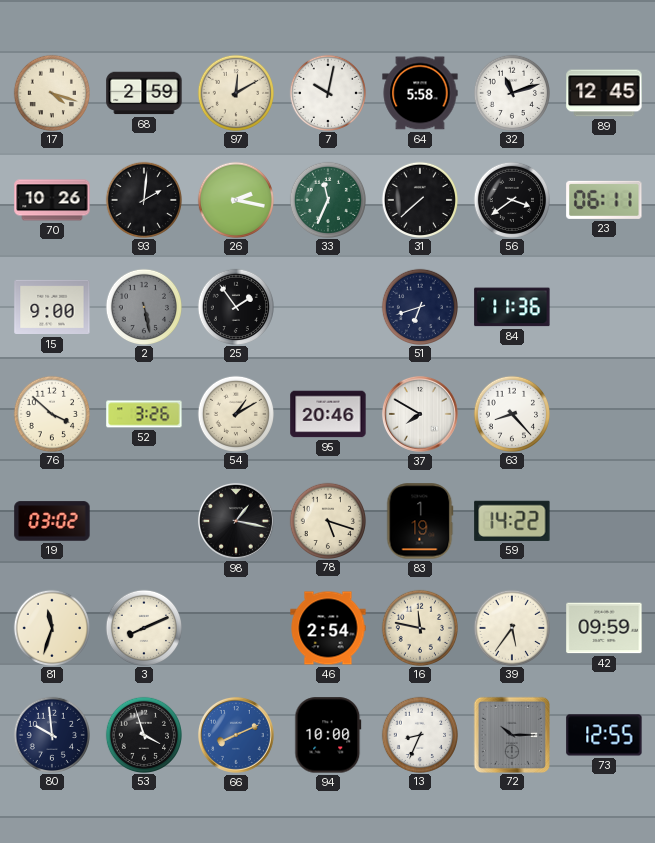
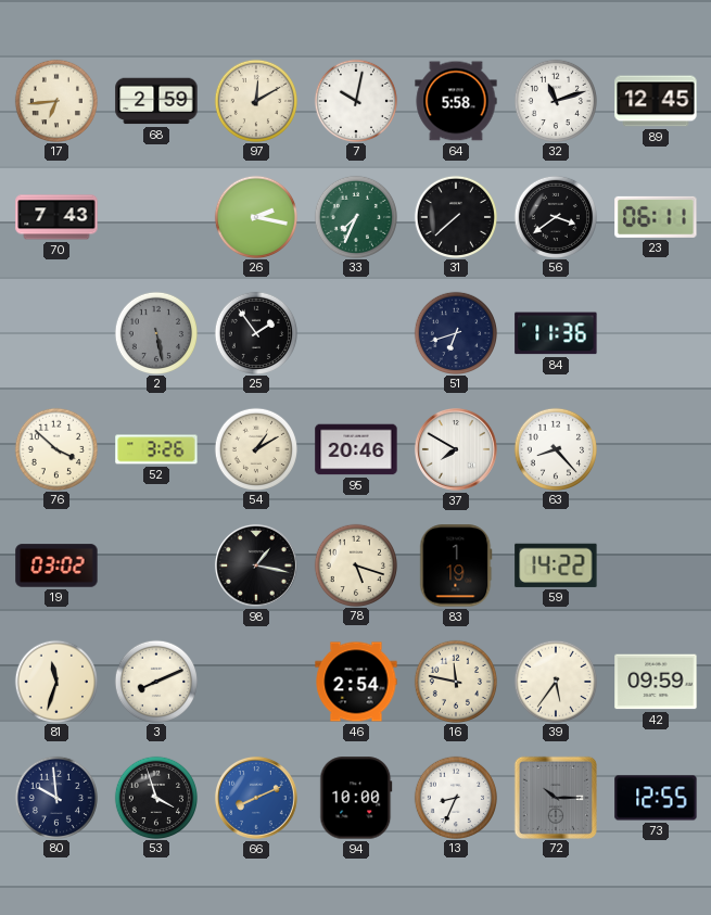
17: 4:18 -> 6:44
70: 10:26 -> 7:43
93: 2:01 -> none
33: 11:34 -> 7:34
15: 9:00 -> none
